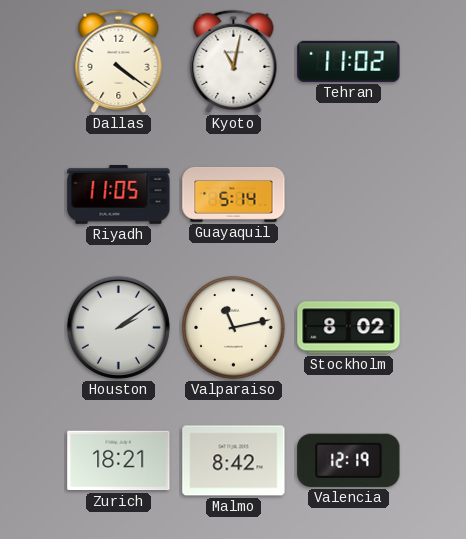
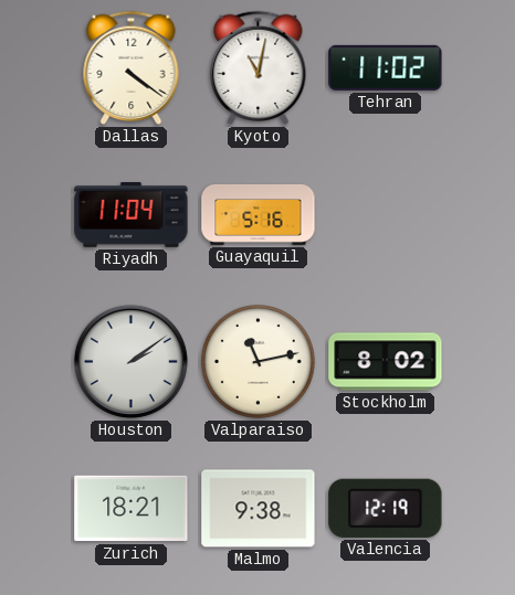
Riyadh: 11:05 -> 11:04
Guayaquil: 5:14 -> 5:16
Malmo: 8:42 -> 9:38
